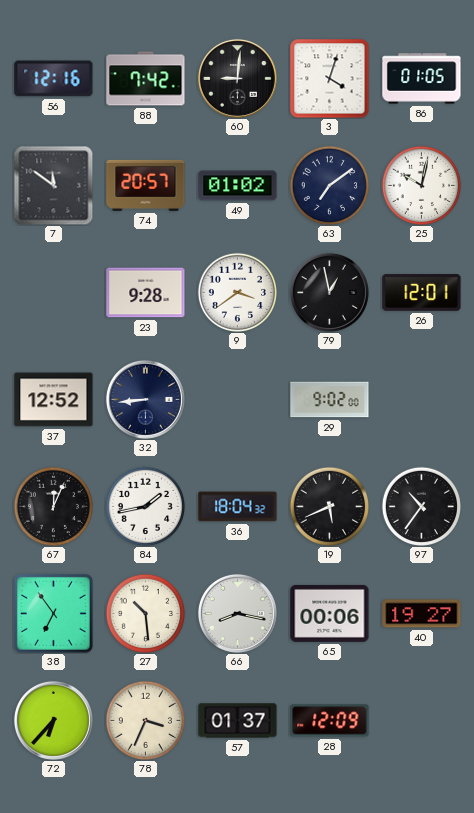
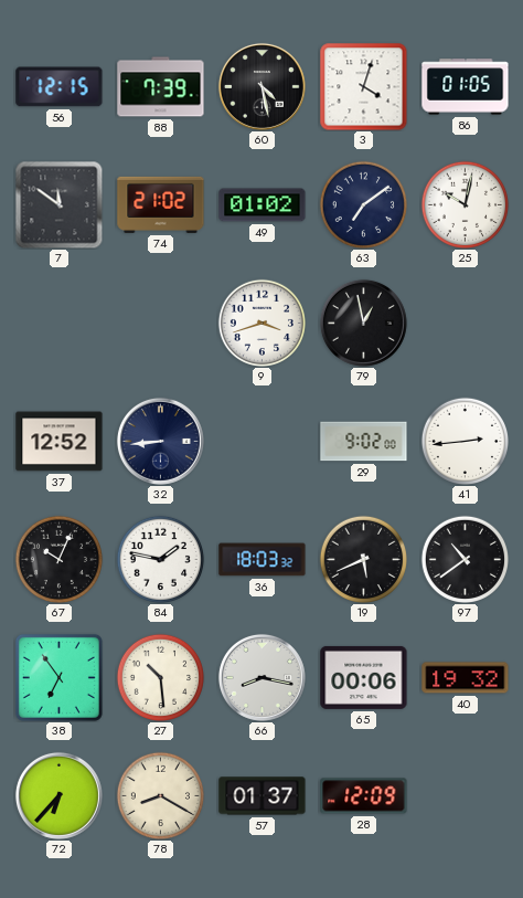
56: 12:16 -> 12:15
88: 7:42 -> 7:39
60: 9:01 -> 4:28
74: 20:57 -> 21:02
23: 9:28 -> none
9: 3:39 -> 3:42
26: 12:01 -> none
41: none -> 2:44
67: 12:04 -> 10:04
84: 1:43 -> 1:47
36: 18:04 -> 18:03
97: 10:36 -> 10:39
40: 19:27 -> 19:32
78: 3:34 -> 8:20
